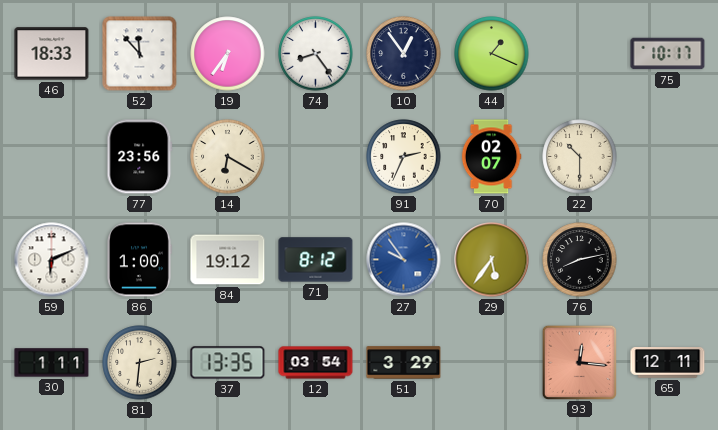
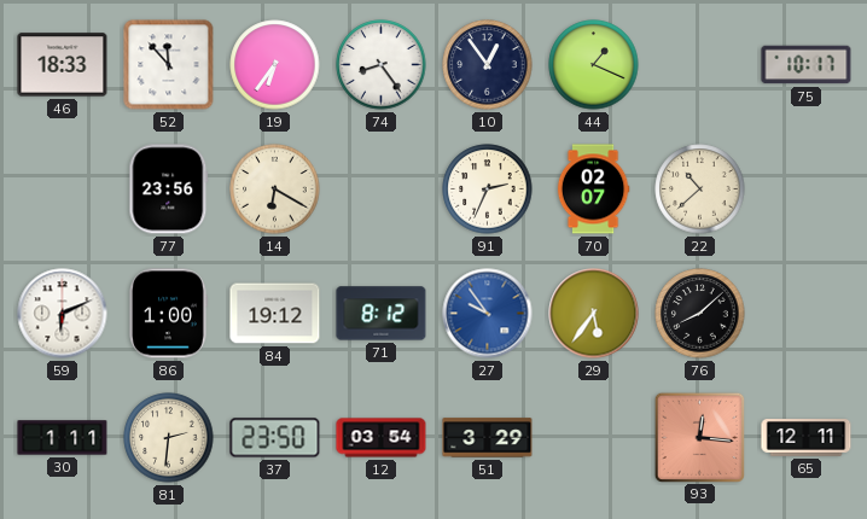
22: 10:30 -> 10:38
76: 8:13 -> 8:08
37: 13:35 -> 23:50
